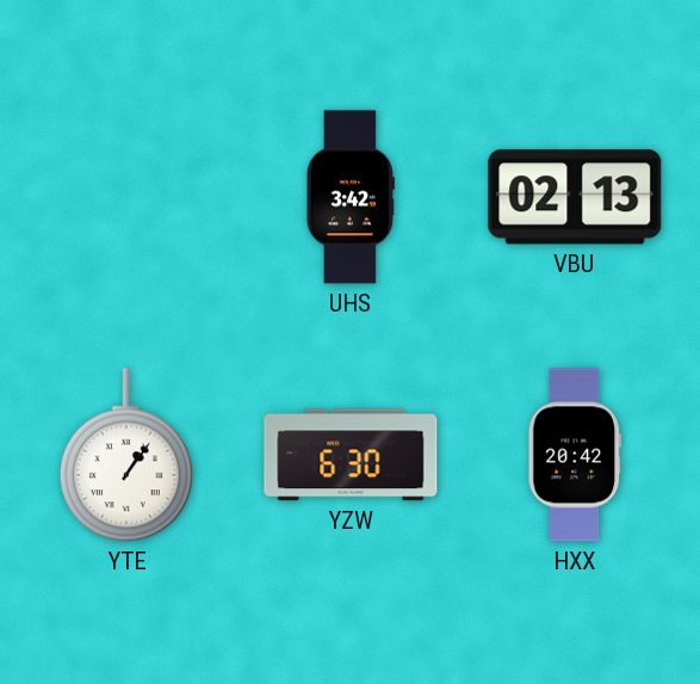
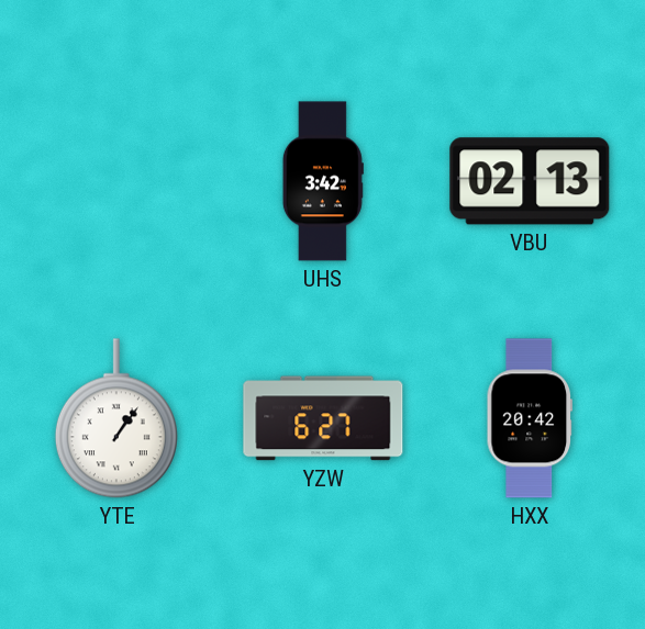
YZW: 6:30 -> 6:27
